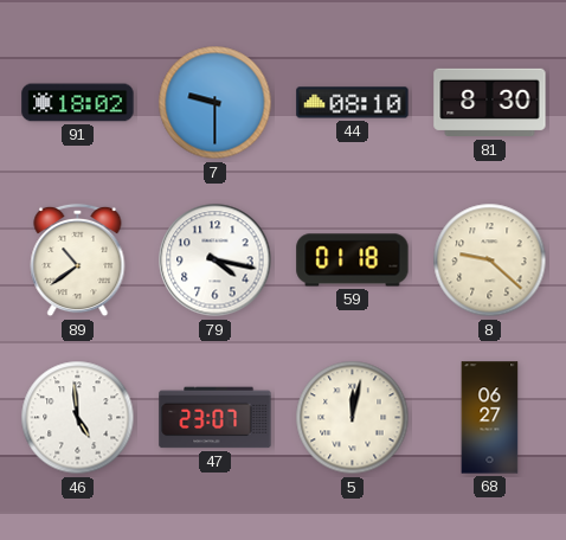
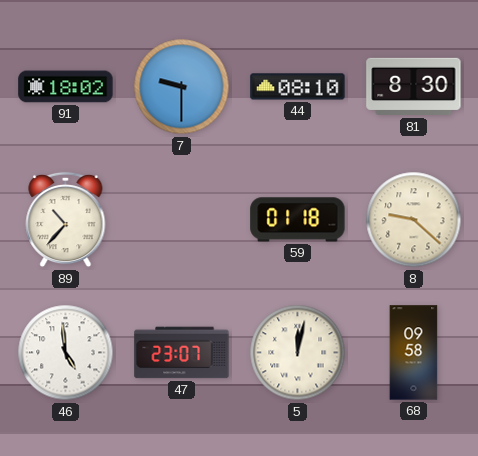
89: 10:39 -> 10:37
79: 4:17 -> none
68: 06:27 -> 09:58
